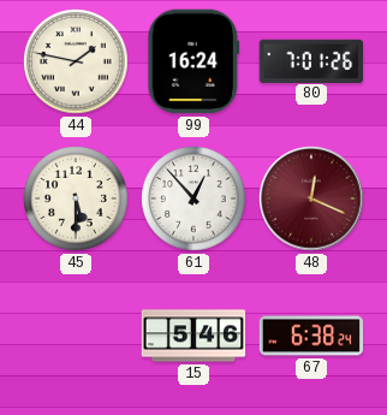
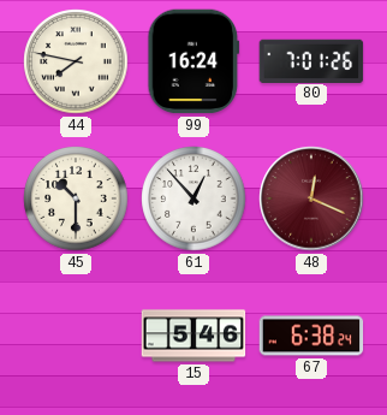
44: 1:47 -> 7:47
45: 5:30 -> 10:30
